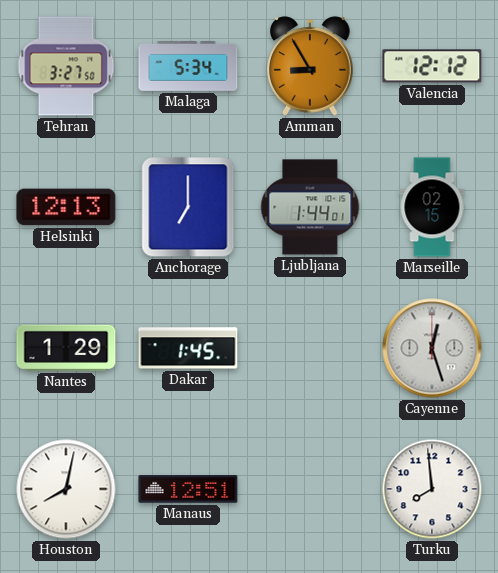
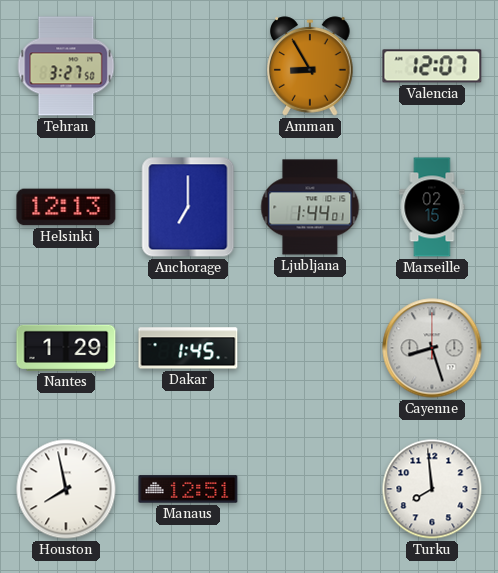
Malaga: 5:34 -> none
Valencia: 12:12 -> 12:07
Cayenne: 12:27 -> 8:27
Houston: 8:02 -> 7:58
